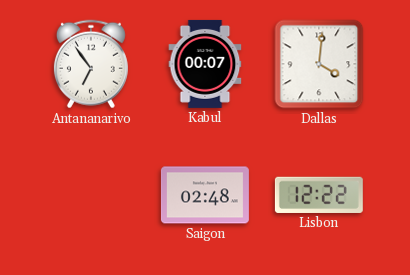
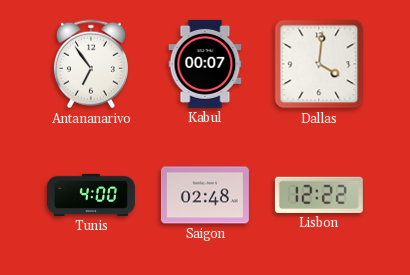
Tunis: none -> 4:00
